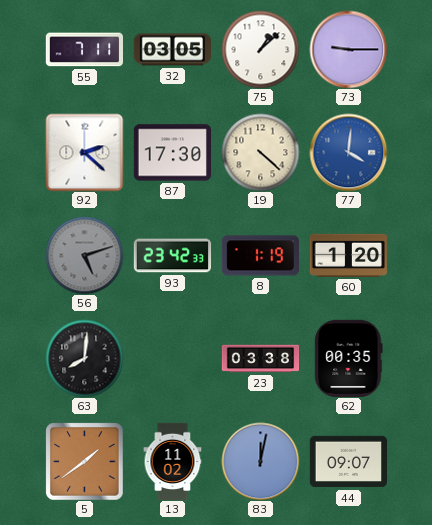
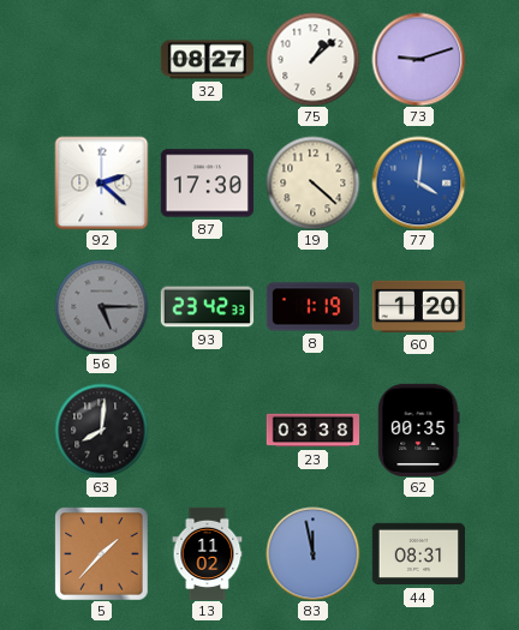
55: 7:11 -> none
32: 03:05 -> 08:27
73: 9:15 -> 9:12
56: 5:12 -> 5:15
5: 1:39 -> 1:37
83: 12:02 -> 11:58
44: 09:07 -> 08:31
